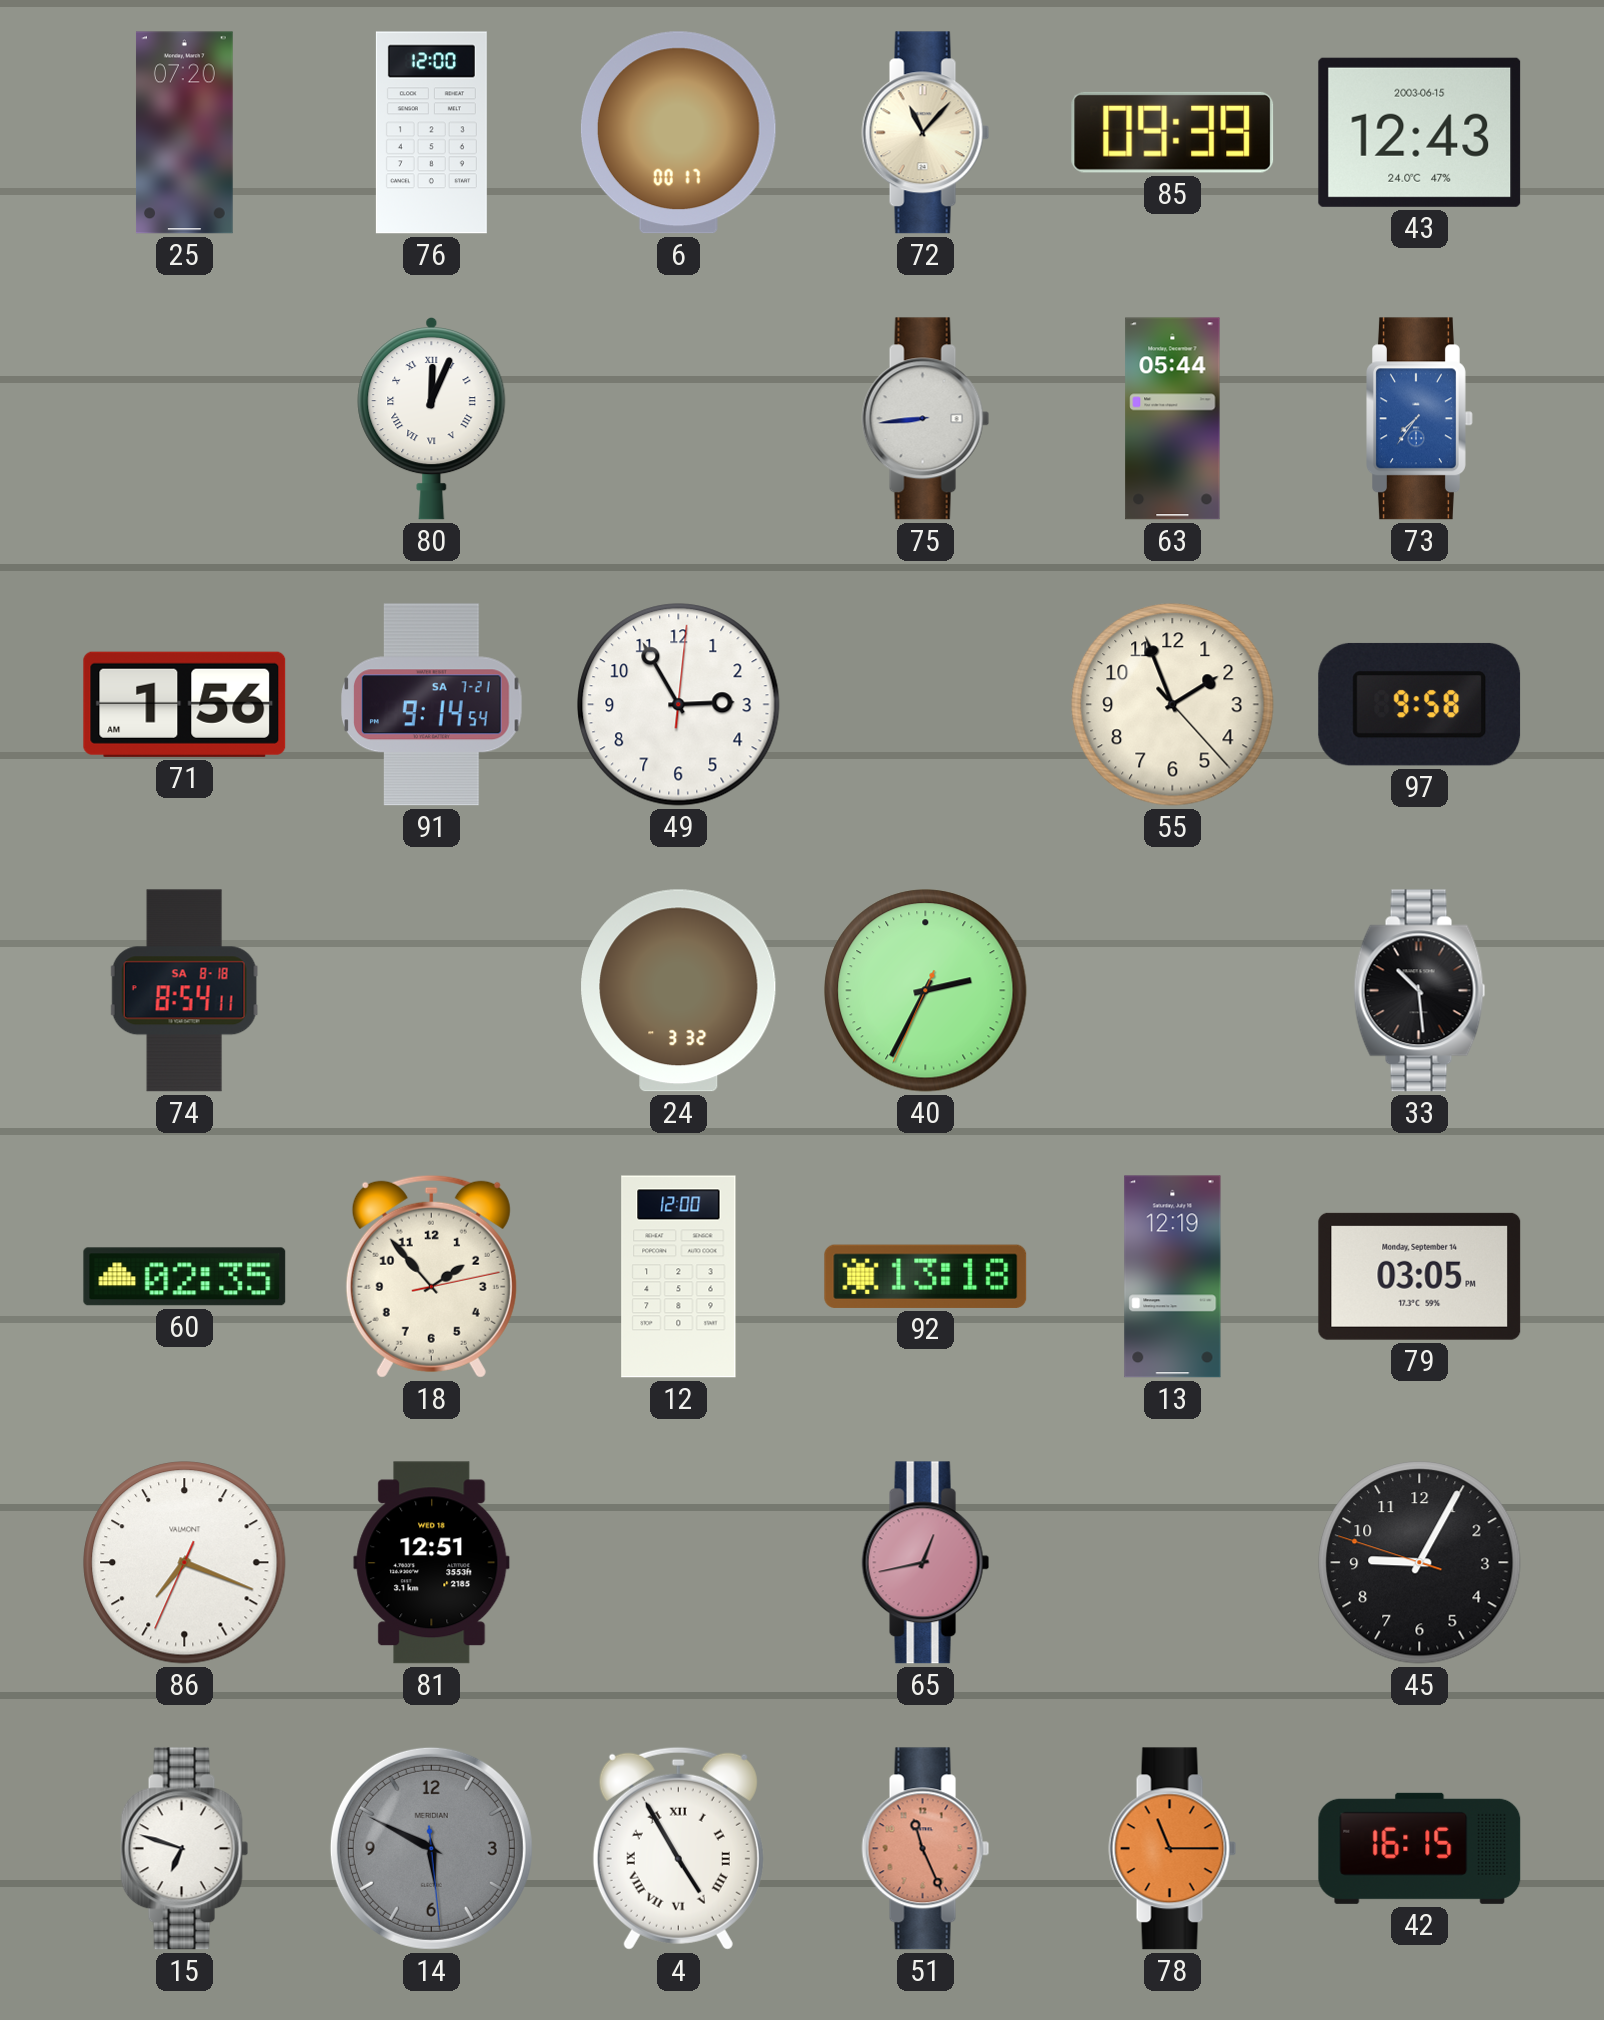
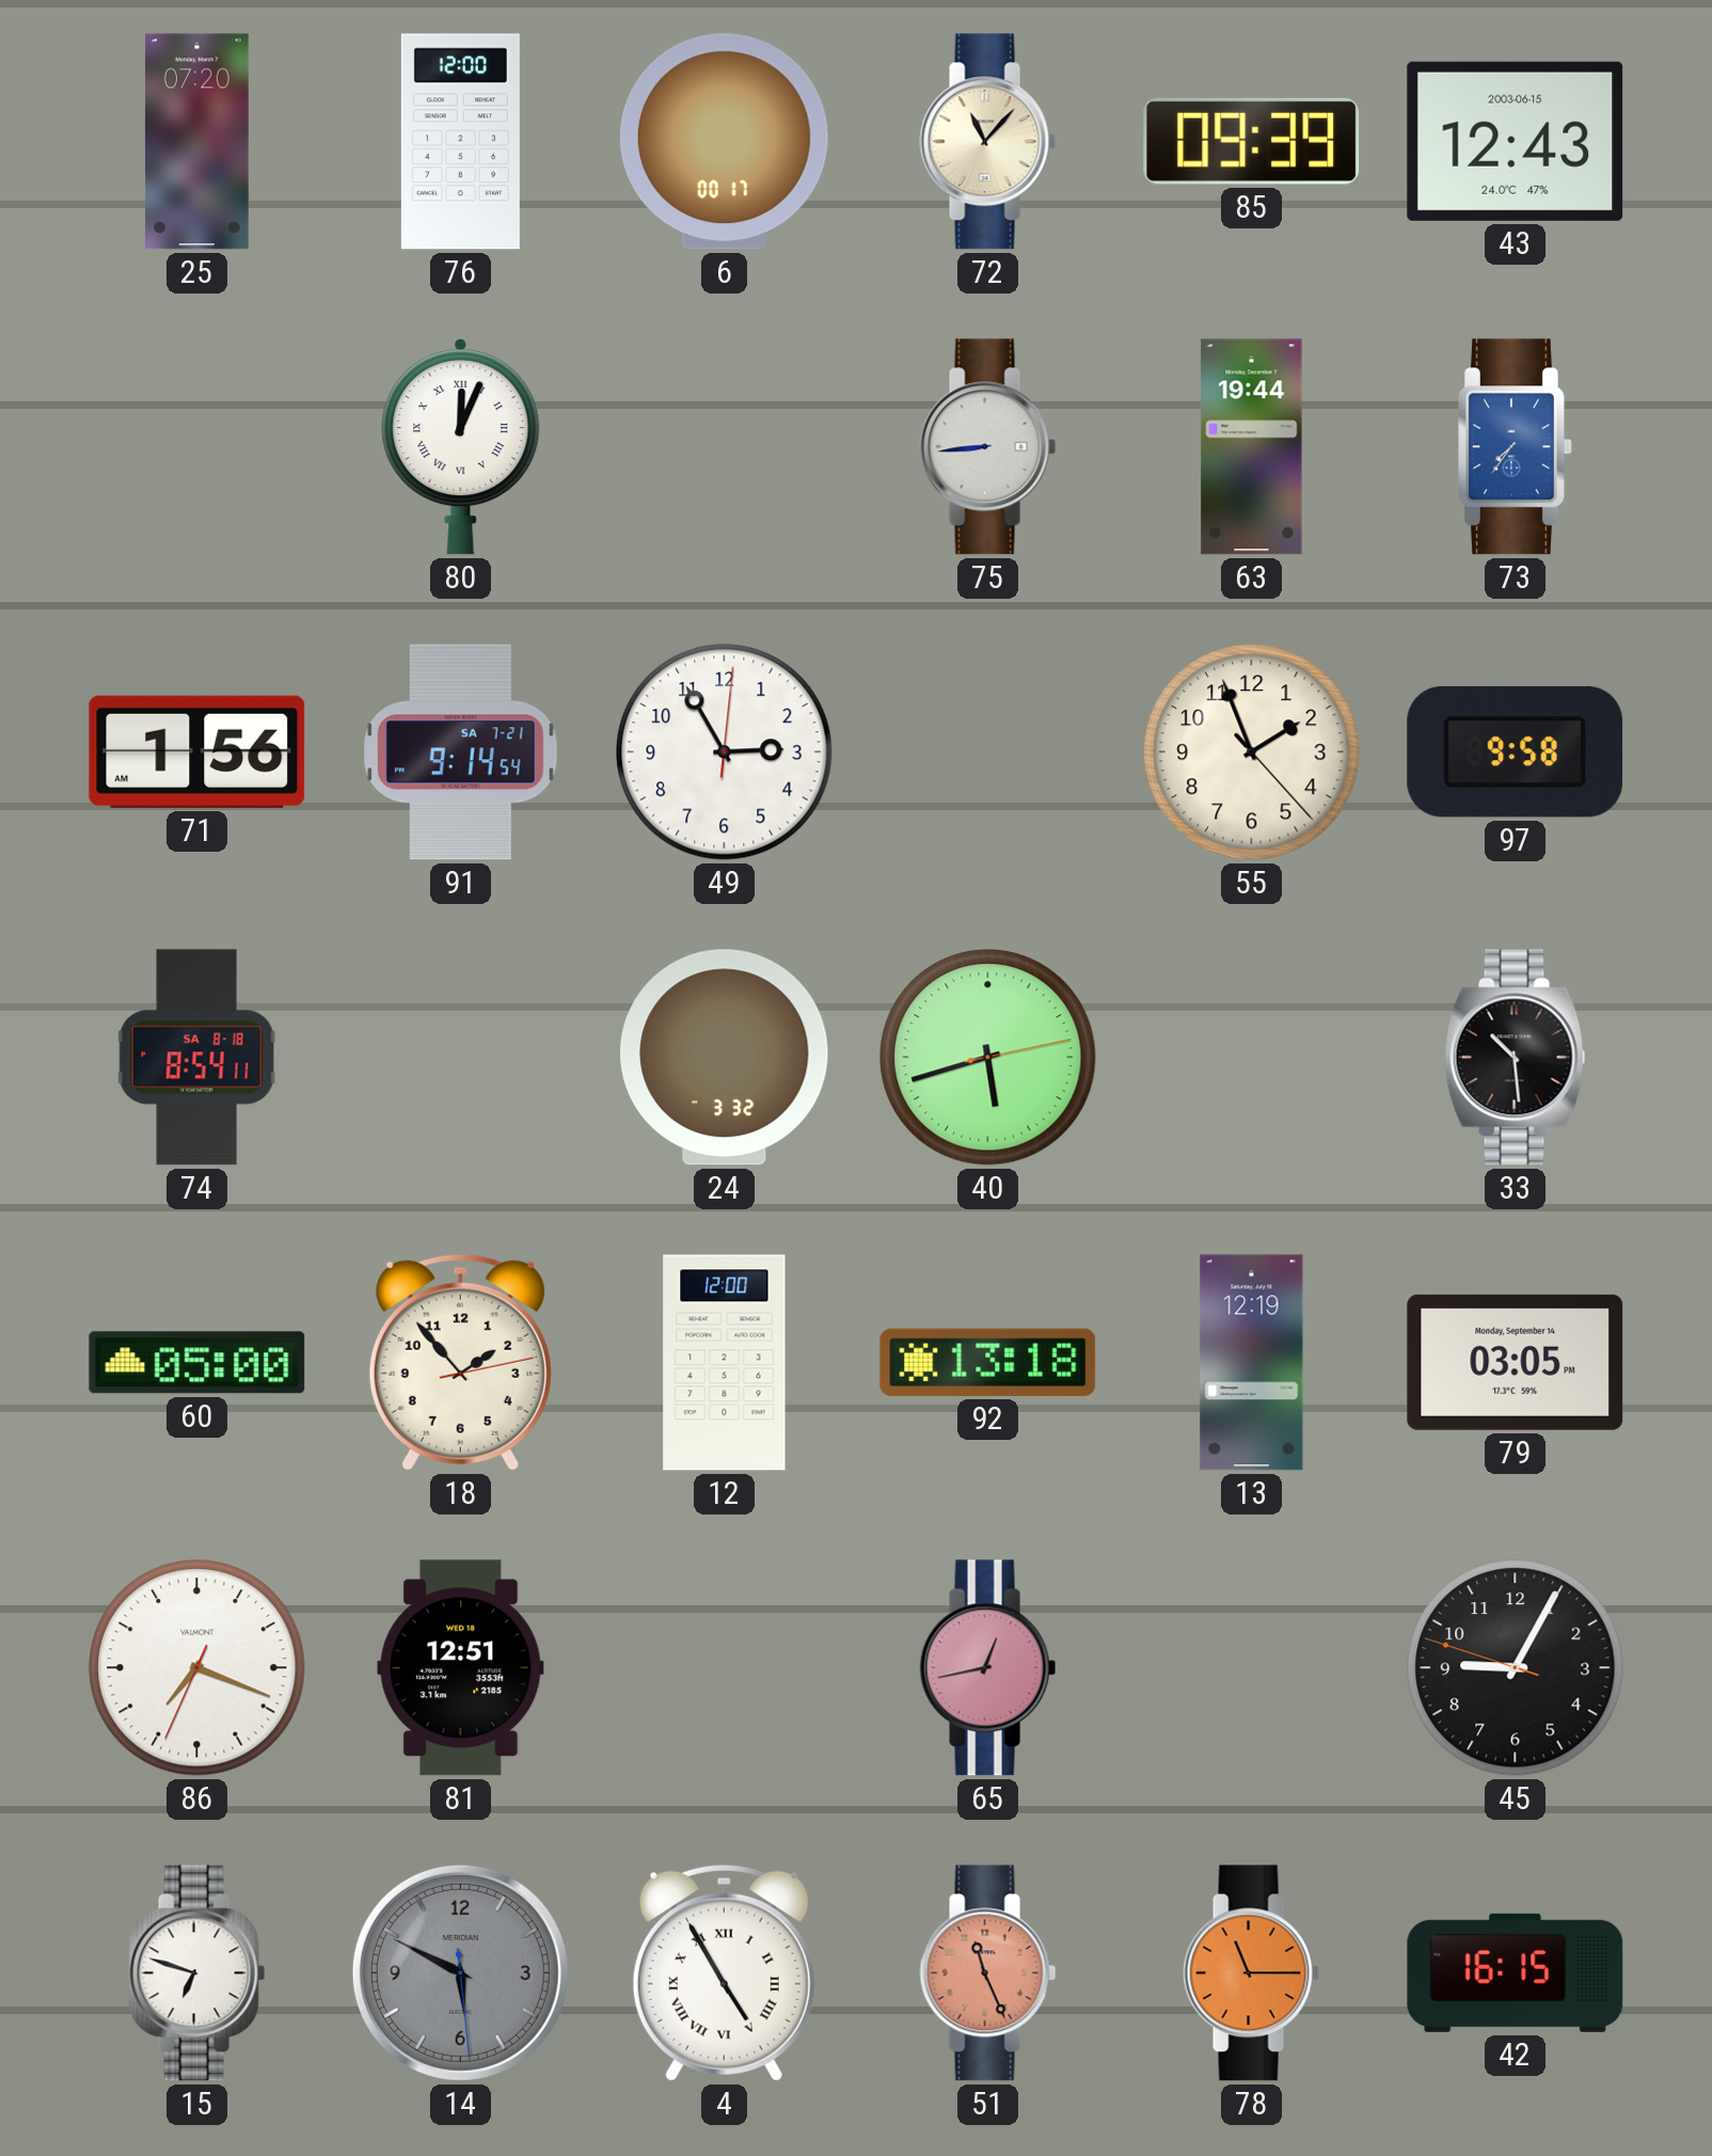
63: 05:44 -> 19:44
40: 2:34 -> 5:42
60: 02:35 -> 05:00
